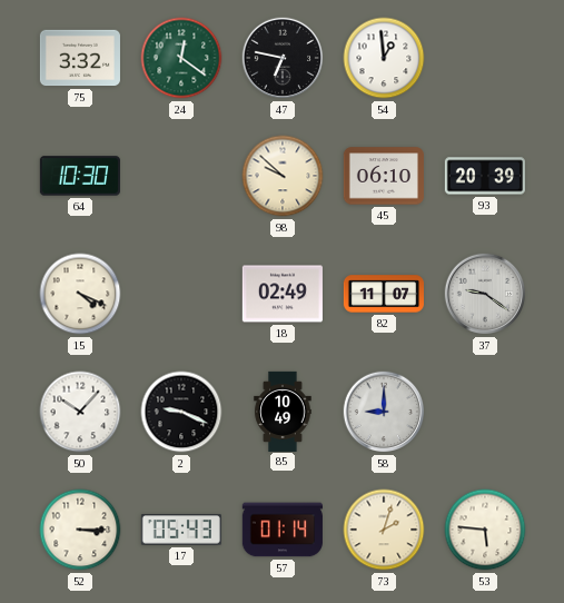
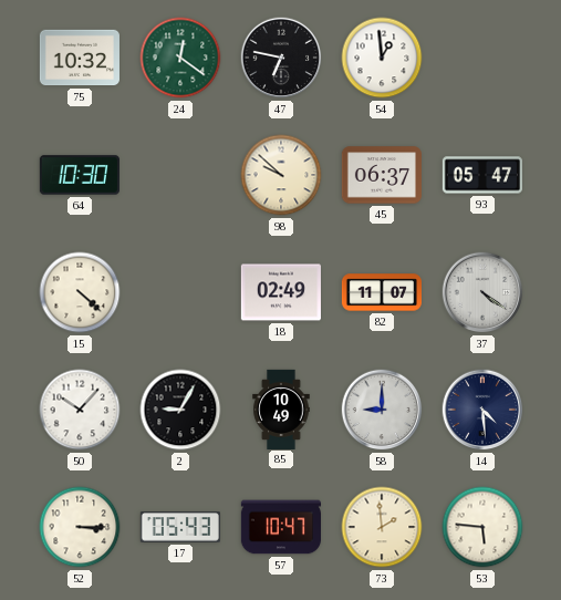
75: 3:32 -> 10:32
45: 06:10 -> 06:37
93: 20:39 -> 05:47
15: 4:19 -> 4:22
37: 9:21 -> 4:21
2: 9:19 -> 9:05
14: none -> 4:29
57: 01:14 -> 10:47
73: 2:03 -> 1:59
